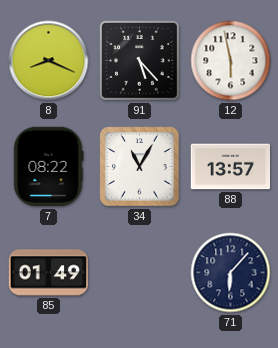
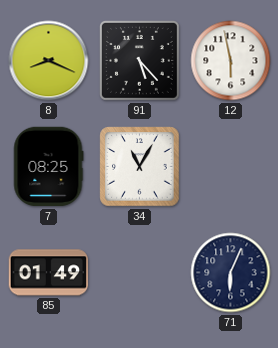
7: 08:22 -> 08:25
88: 13:57 -> none
71: 6:07 -> 6:04
